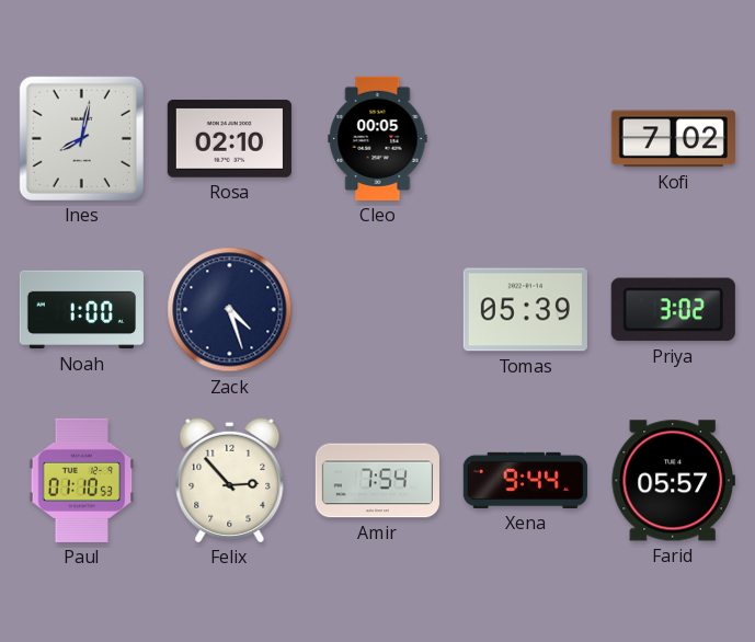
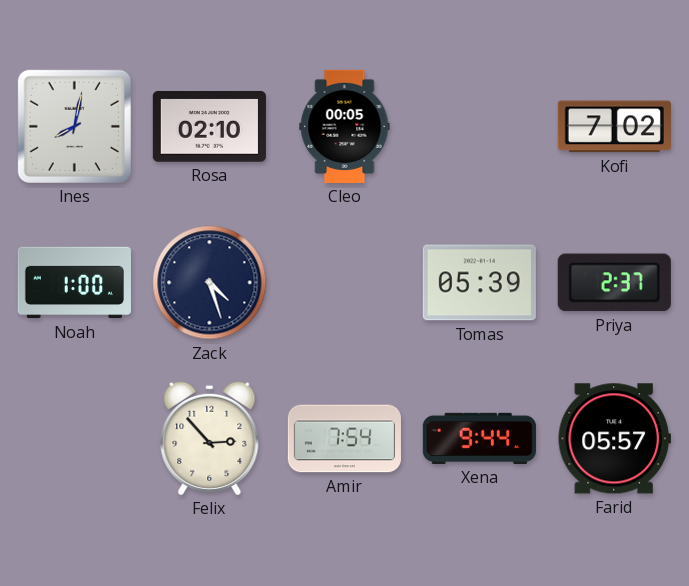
Priya: 3:02 -> 2:37
Paul: 01:10 -> none
